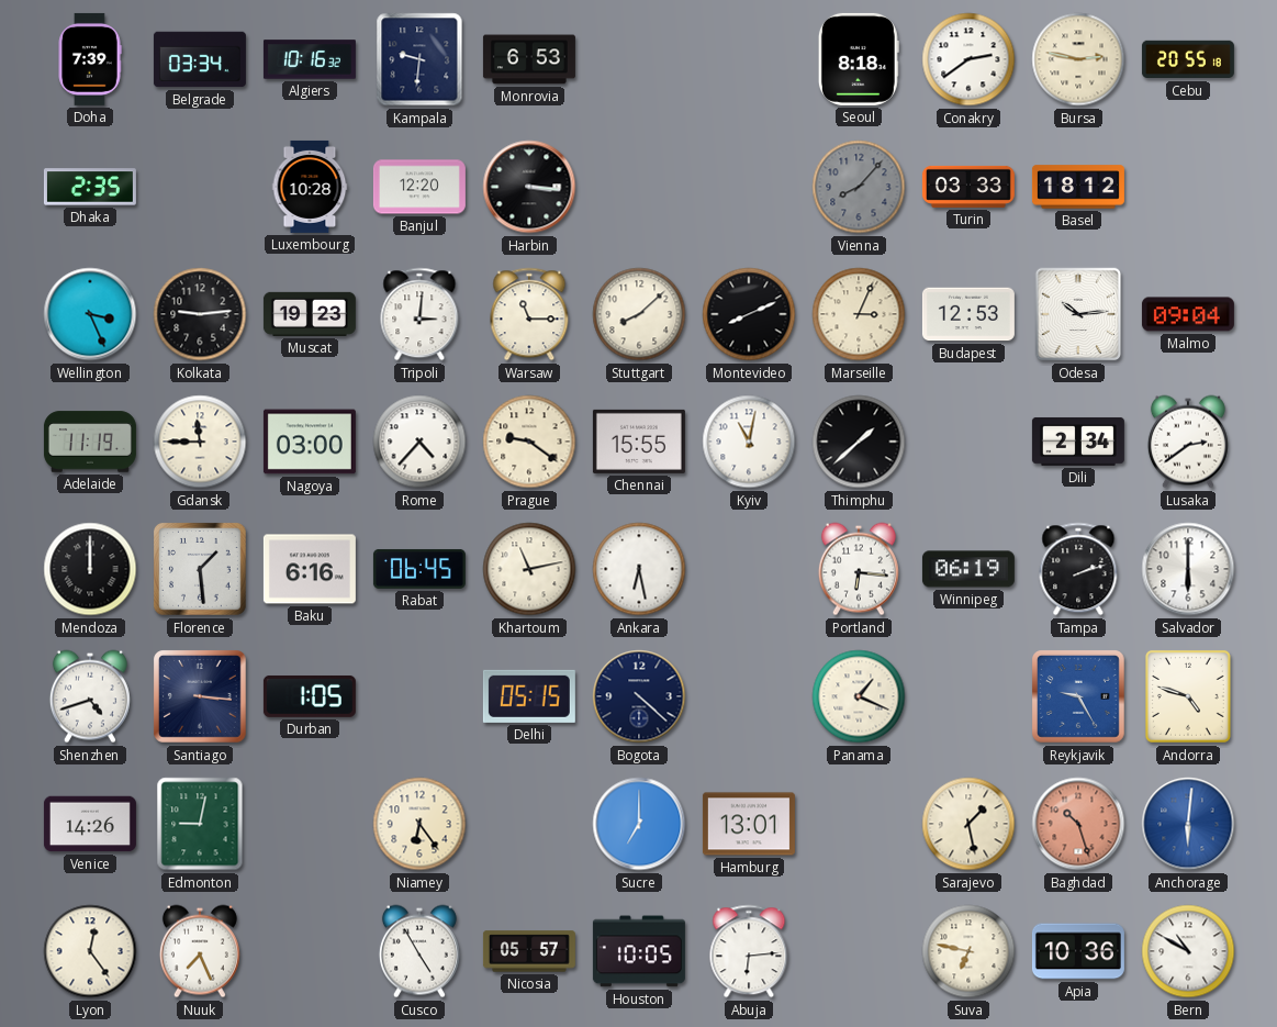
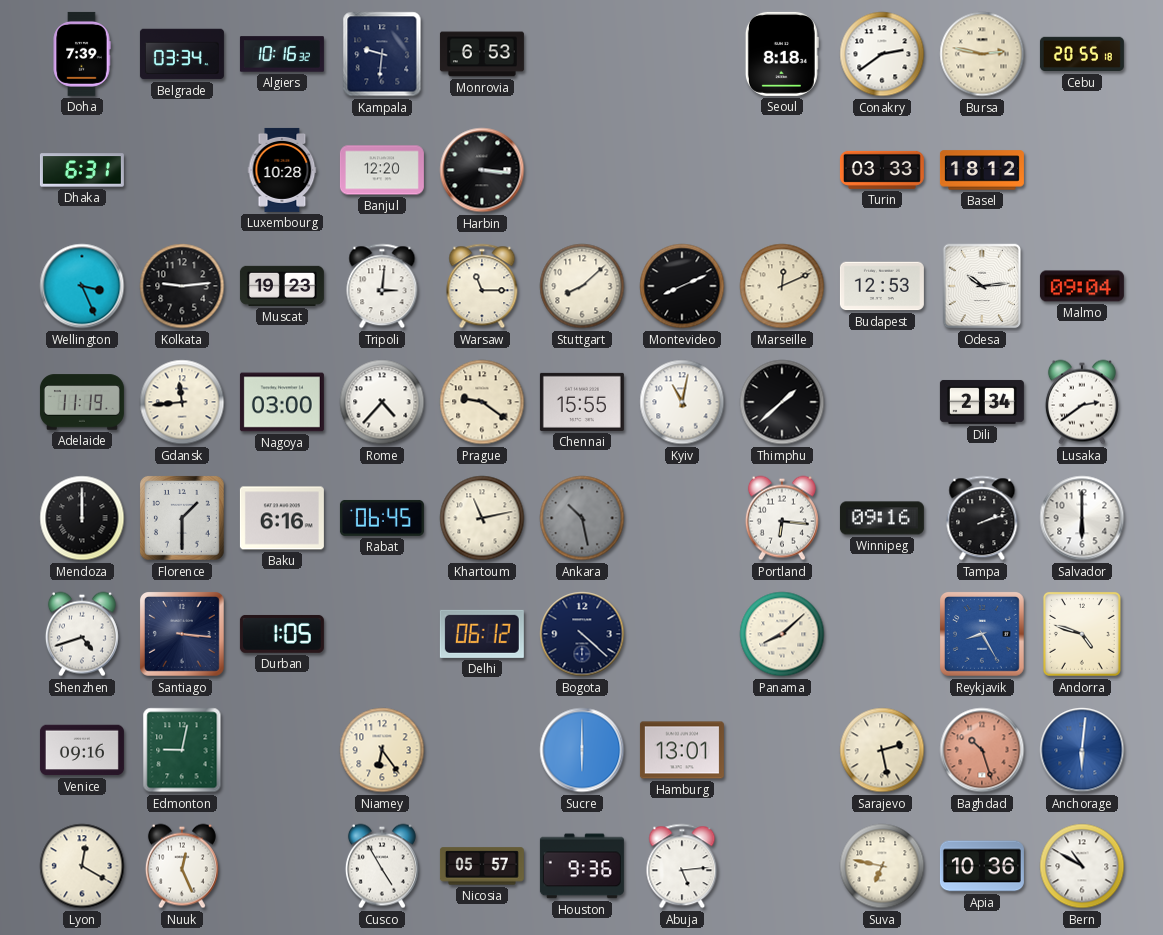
Dhaka: 2:35 -> 6:31
Vienna: 8:07 -> none
Marseille: 3:04 -> 12:11
Gdansk: 11:45 -> 11:44
Florence: 1:29 -> 1:30
Ankara: 6:28 -> 10:28
Ankara dial: white -> grey
Winnipeg: 06:19 -> 09:16
Delhi: 05:15 -> 06:12
Panama: 1:19 -> 8:08
Reykjavik: 9:25 -> 8:25
Venice: 14:26 -> 09:16
Sucre: 7:00 -> 6:00
Sarajevo: 1:28 -> 2:28
Lyon: 12:24 -> 12:20
Nuuk: 7:26 -> 12:26
Houston: 10:05 -> 9:36
Abuja: 6:14 -> 5:14
